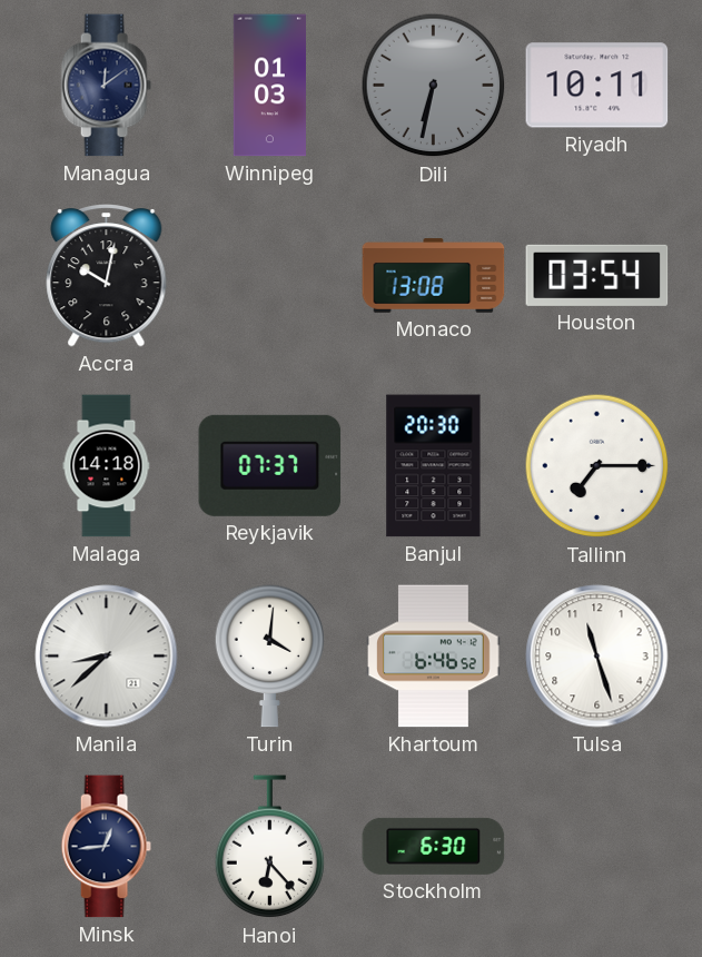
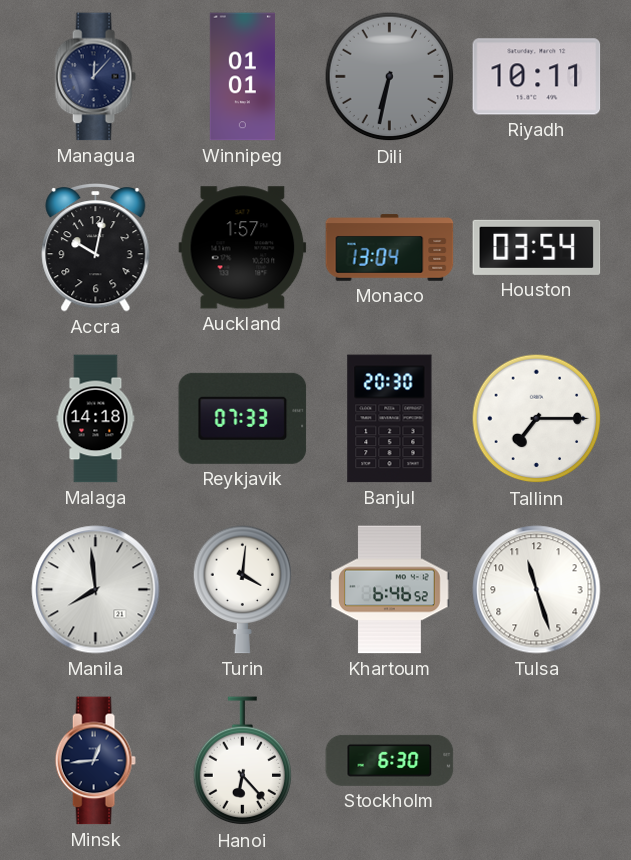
Managua: 12:09 -> 12:07
Winnipeg: 01:03 -> 01:01
Auckland: none -> 1:57
Monaco: 13:08 -> 13:04
Reykjavik: 07:37 -> 07:33
Manila: 8:38 -> 7:59
